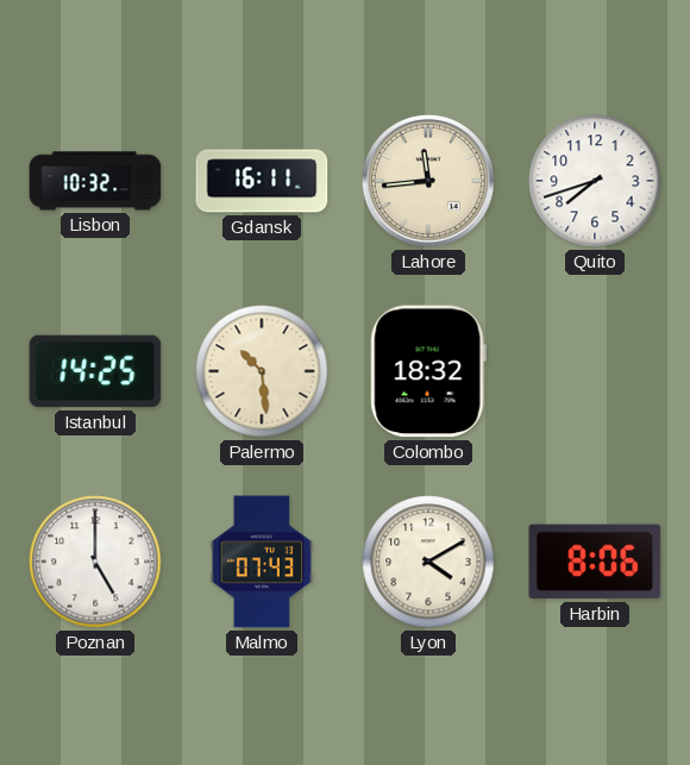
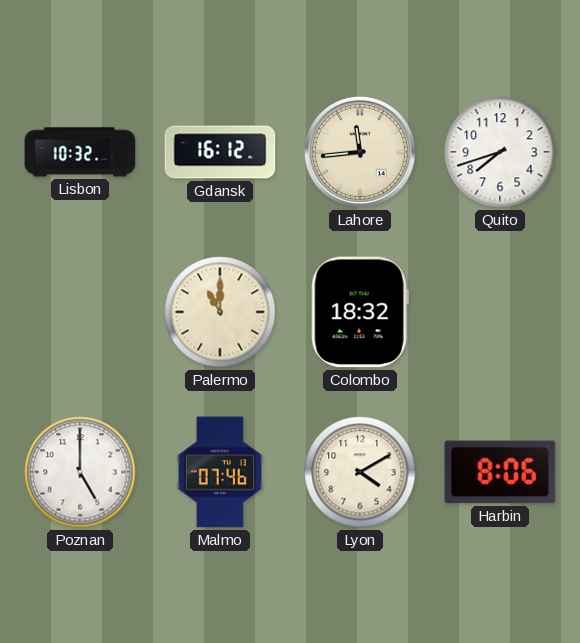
Gdansk: 16:11 -> 16:12
Istanbul: 14:25 -> none
Palermo: 10:29 -> 11:00
Malmo: 07:43 -> 07:46
